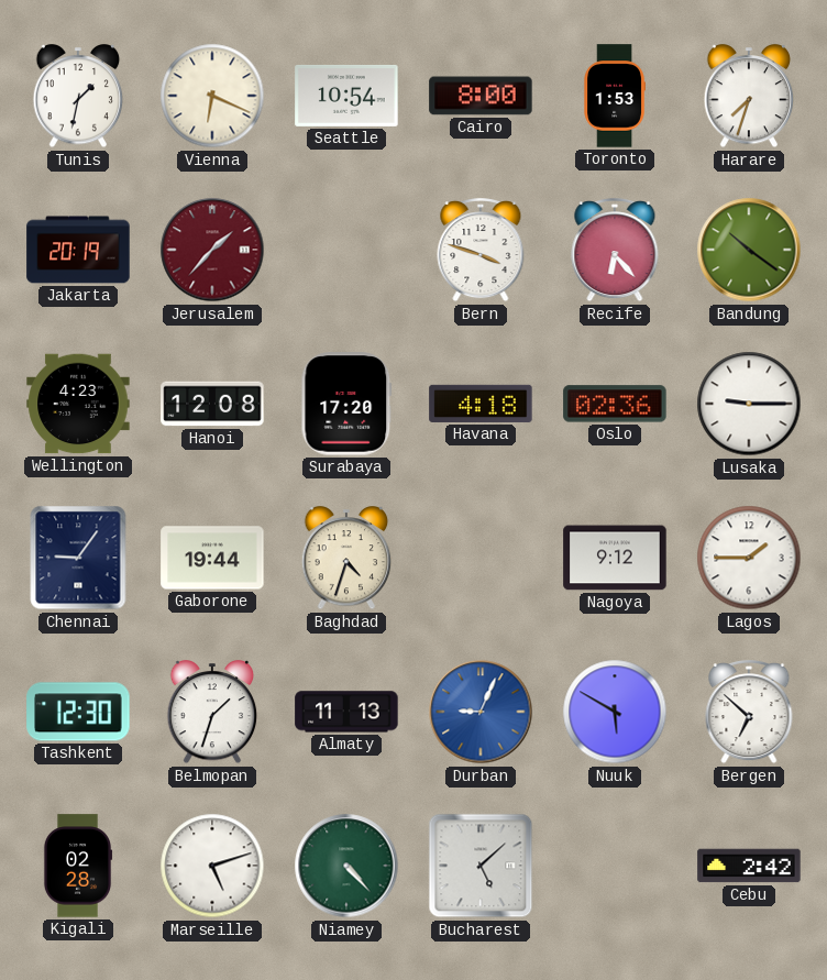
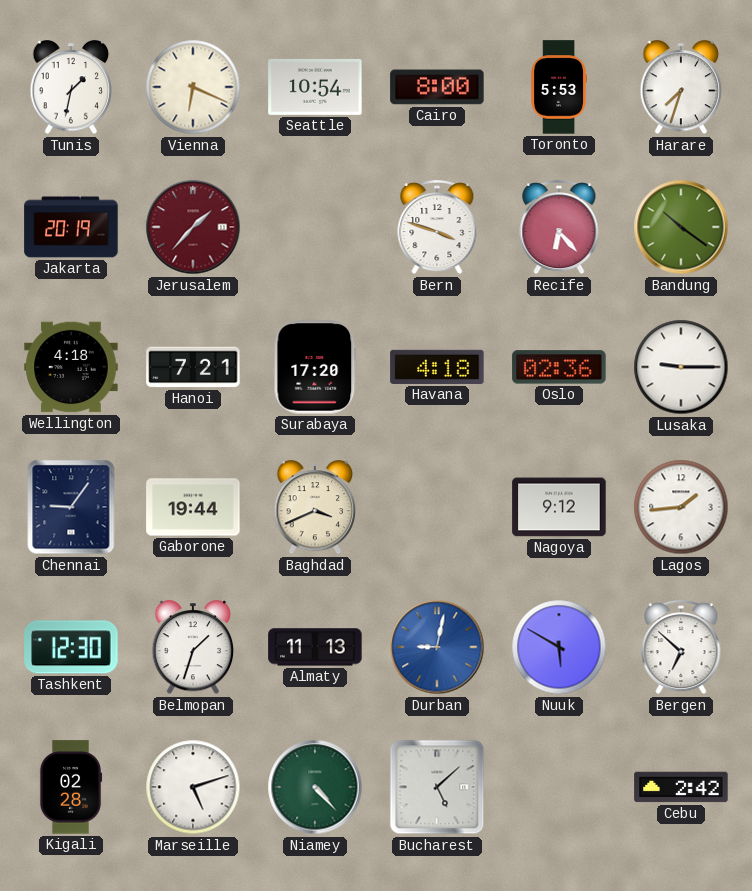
Toronto: 1:53 -> 5:53
Wellington: 4:23 -> 4:18
Hanoi: 12:08 -> 7:21
Baghdad: 4:33 -> 3:41
Lagos: 1:45 -> 1:44
Durban: 9:04 -> 9:02
